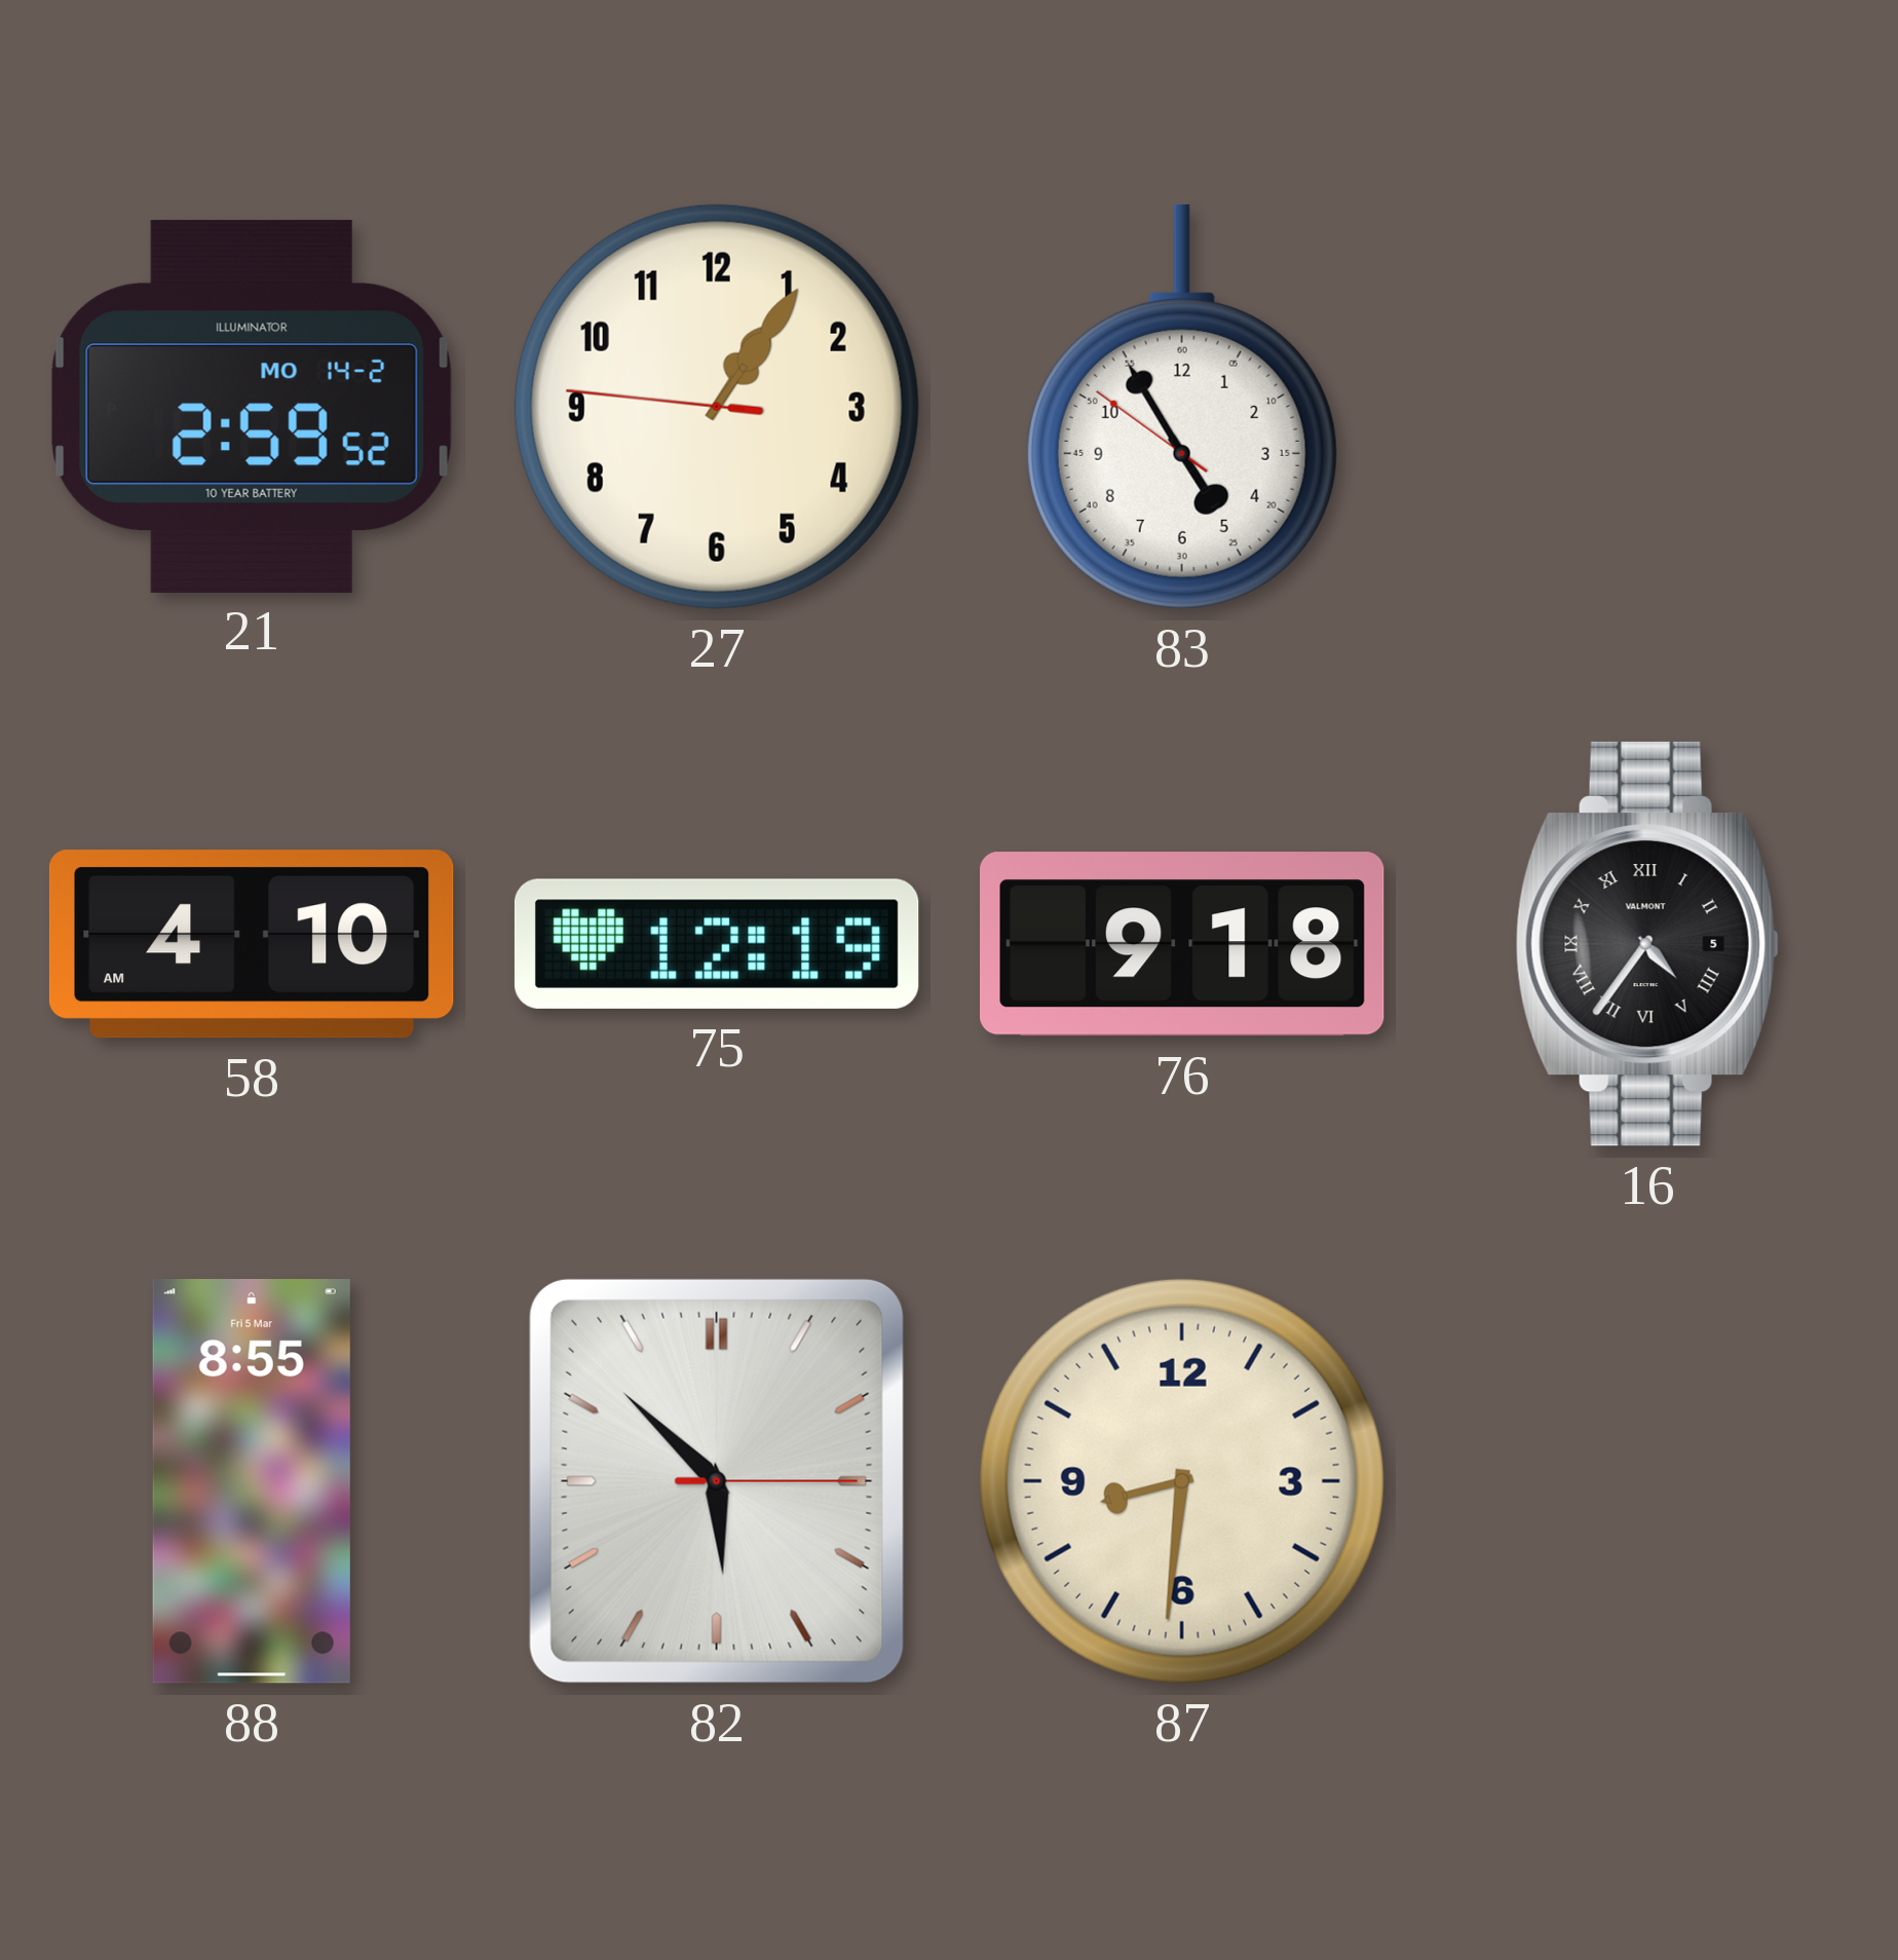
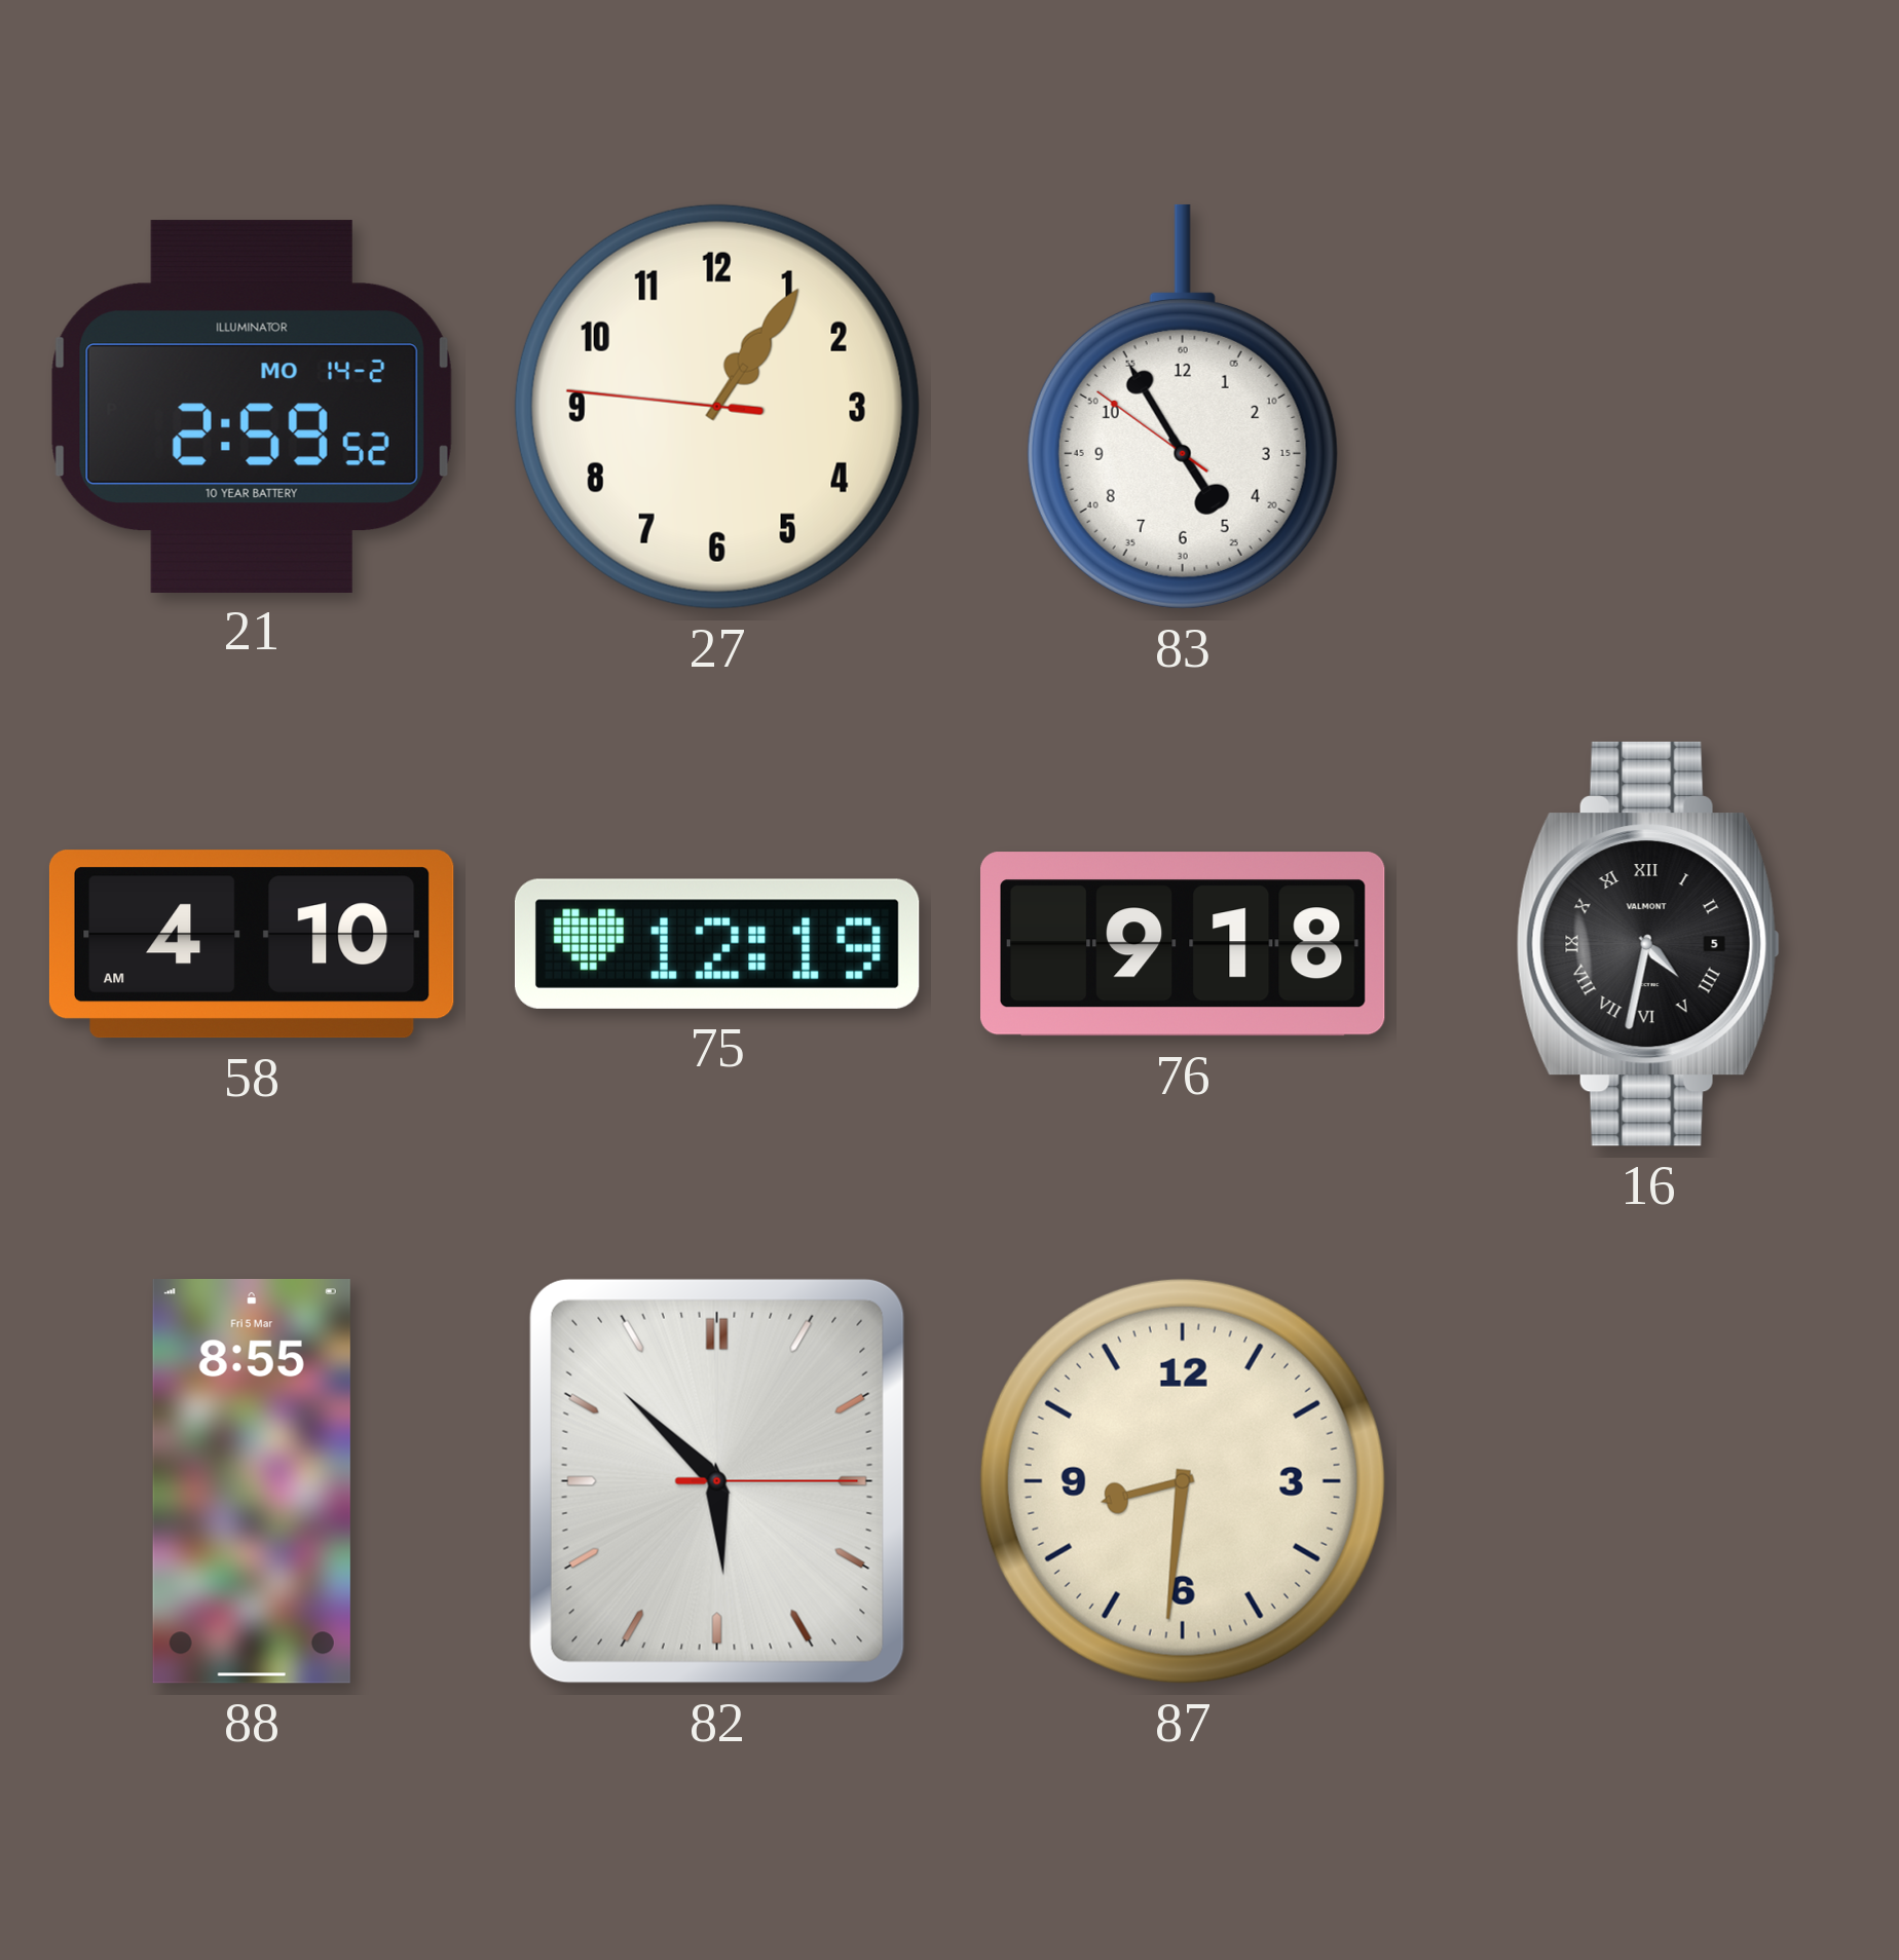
16: 4:36 -> 4:32
